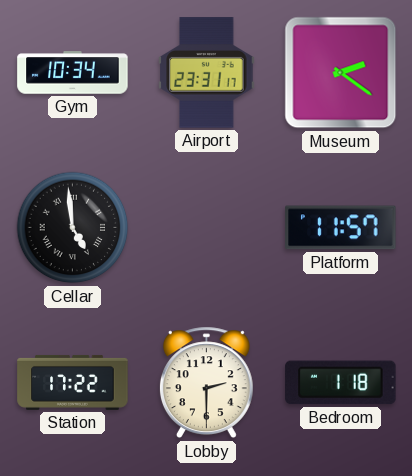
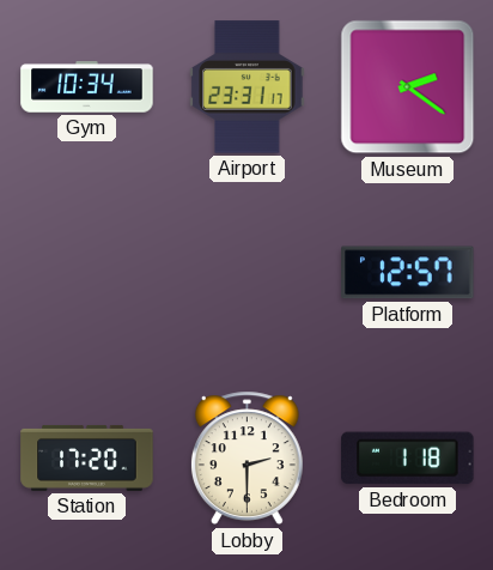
Cellar: 4:59 -> none
Platform: 11:57 -> 12:57
Station: 17:22 -> 17:20
